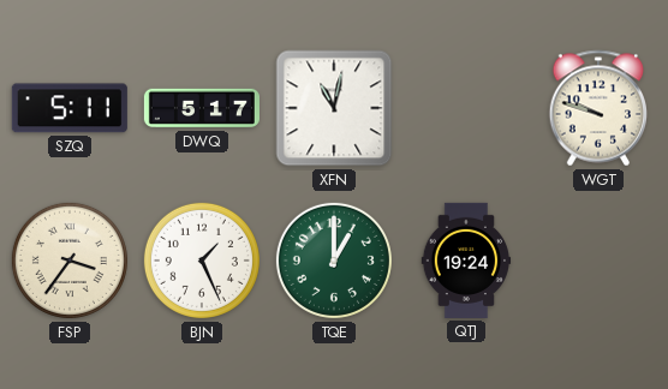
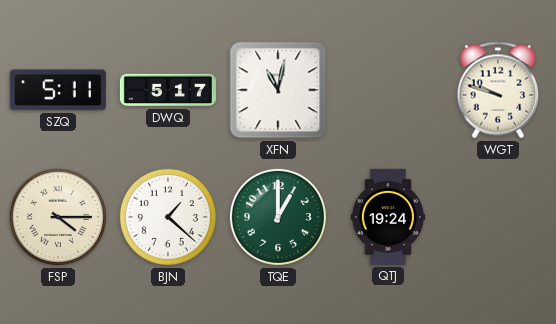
FSP: 3:36 -> 4:15
BJN: 1:26 -> 1:22
